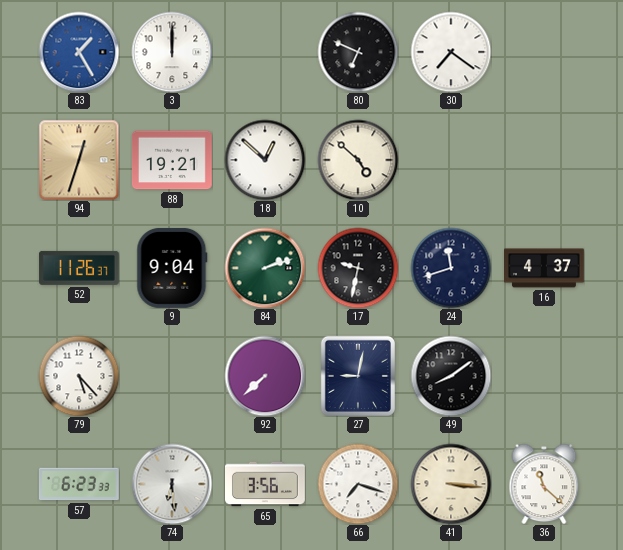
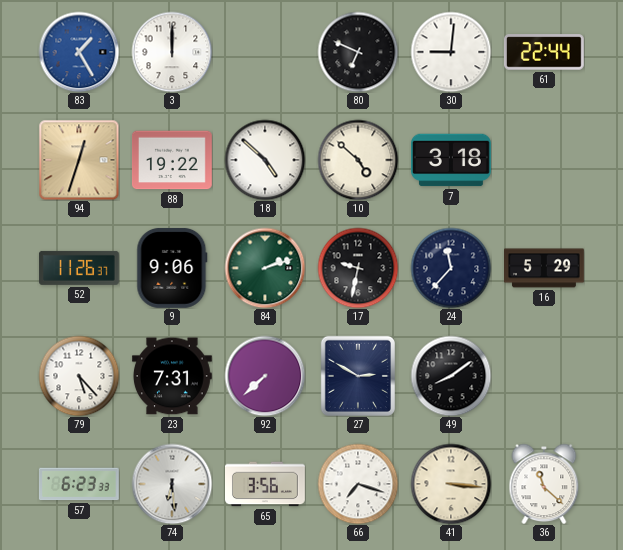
30: 7:21 -> 9:01
61: none -> 22:44
88: 19:21 -> 19:22
18: 12:52 -> 4:52
7: none -> 3:18
9: 9:04 -> 9:06
24: 11:42 -> 11:37
16: 4:37 -> 5:29
23: none -> 7:31
27: 9:02 -> 2:50
